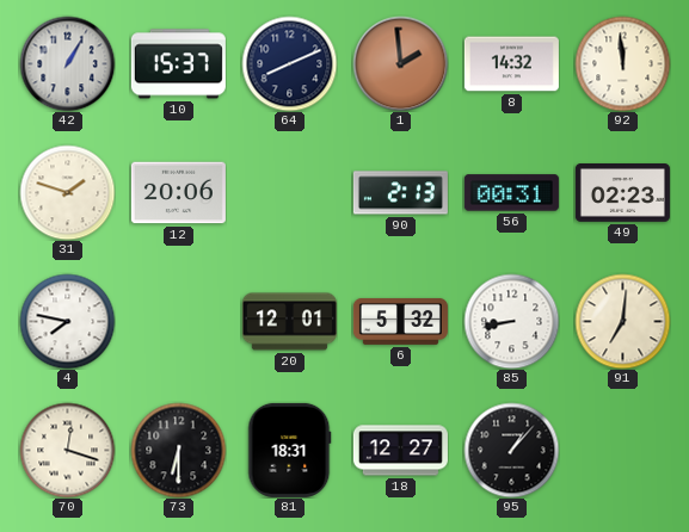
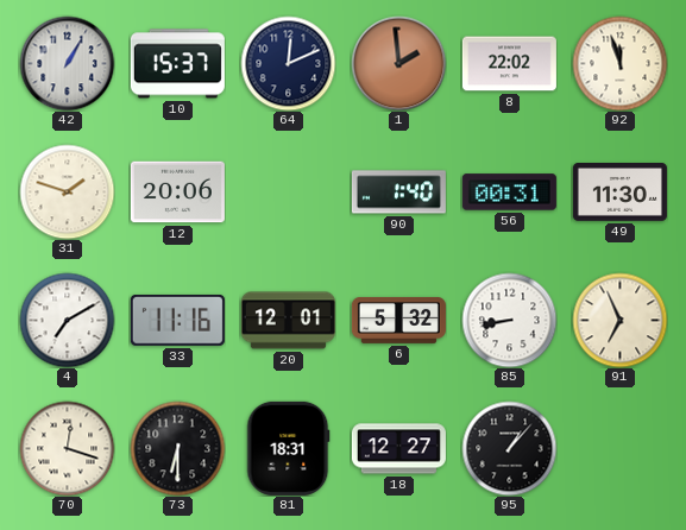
64: 8:11 -> 12:11
8: 14:32 -> 22:02
92: 11:59 -> 11:57
90: 2:13 -> 1:40
49: 02:23 -> 11:30
4: 7:47 -> 7:10
33: none -> 11:16
91: 7:01 -> 6:56
